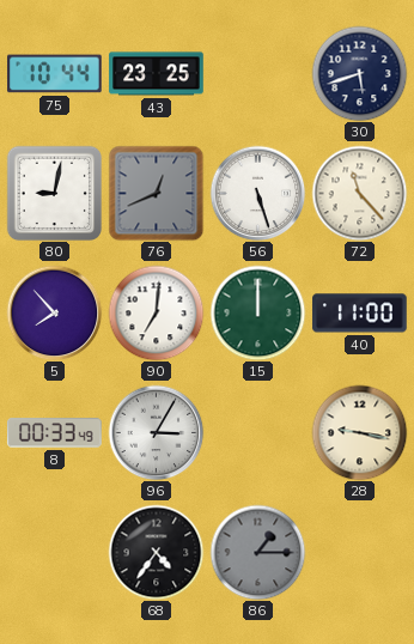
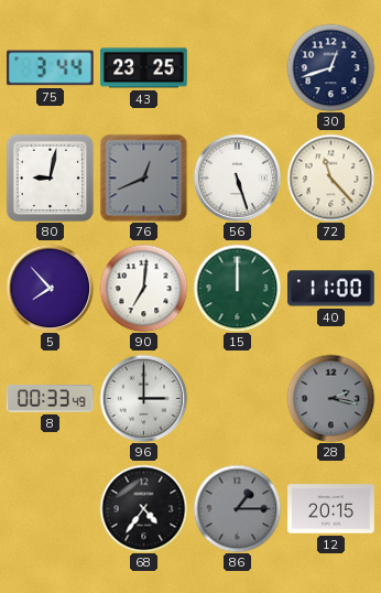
75: 10:44 -> 3:44
30: 5:42 -> 12:42
96: 3:05 -> 3:00
28: 9:17 -> 2:17
28 dial: cream -> grey
12: none -> 20:15
